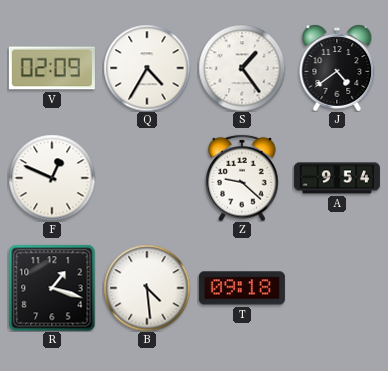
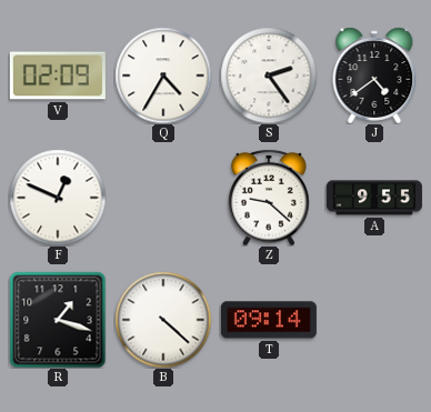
S: 1:24 -> 2:24
A: 9:54 -> 9:55
B: 4:29 -> 4:22
T: 09:18 -> 09:14
